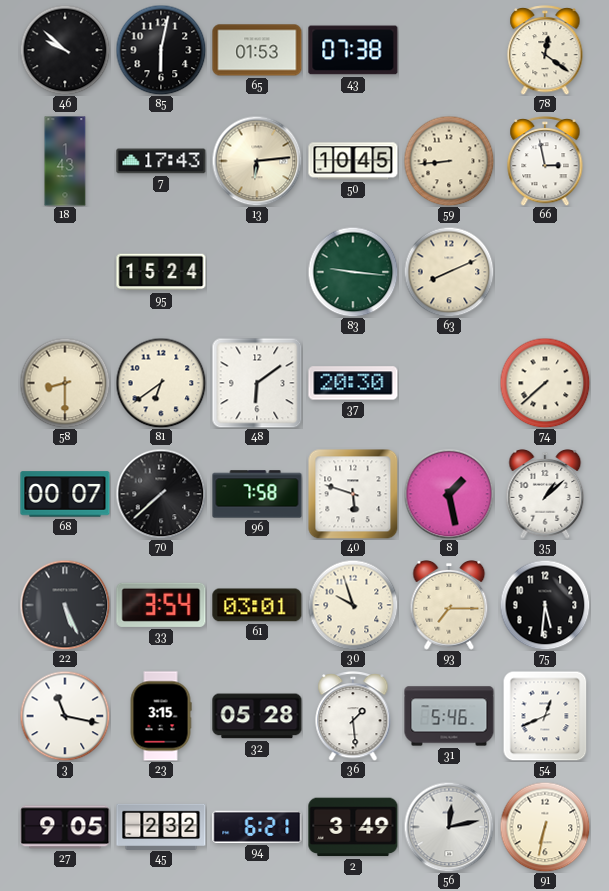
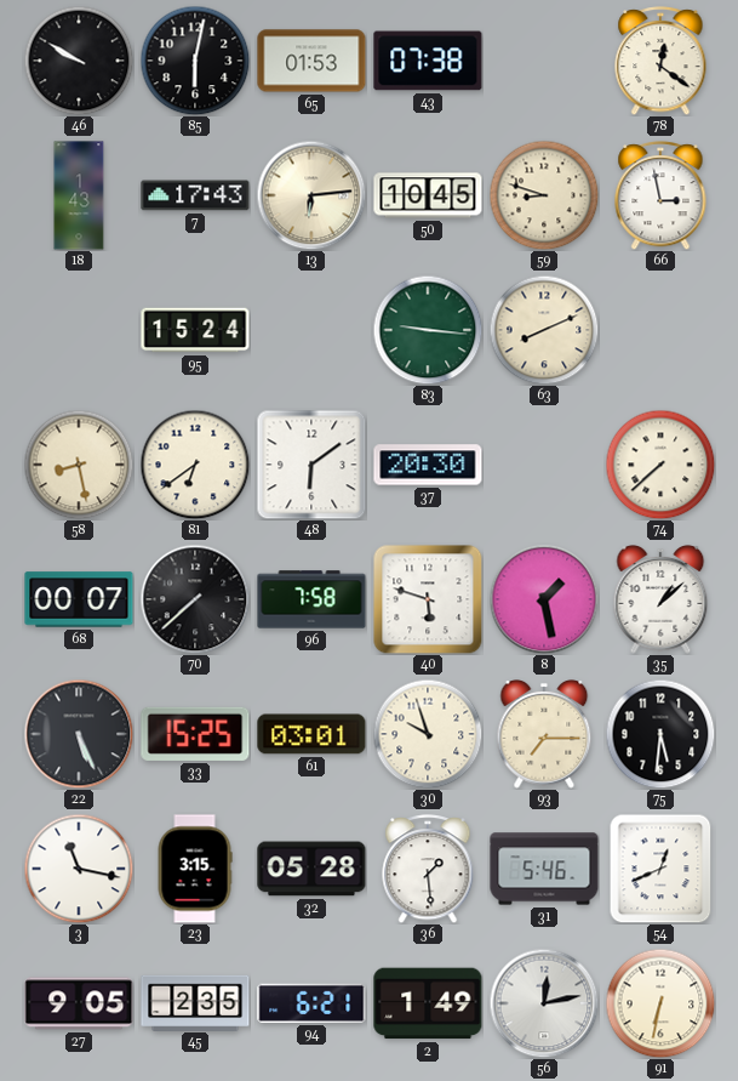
46: 9:52 -> 9:50
59: 8:44 -> 8:48
58: 8:30 -> 8:28
33: 3:54 -> 15:25
45: 2:32 -> 2:35
2: 3:49 -> 1:49
